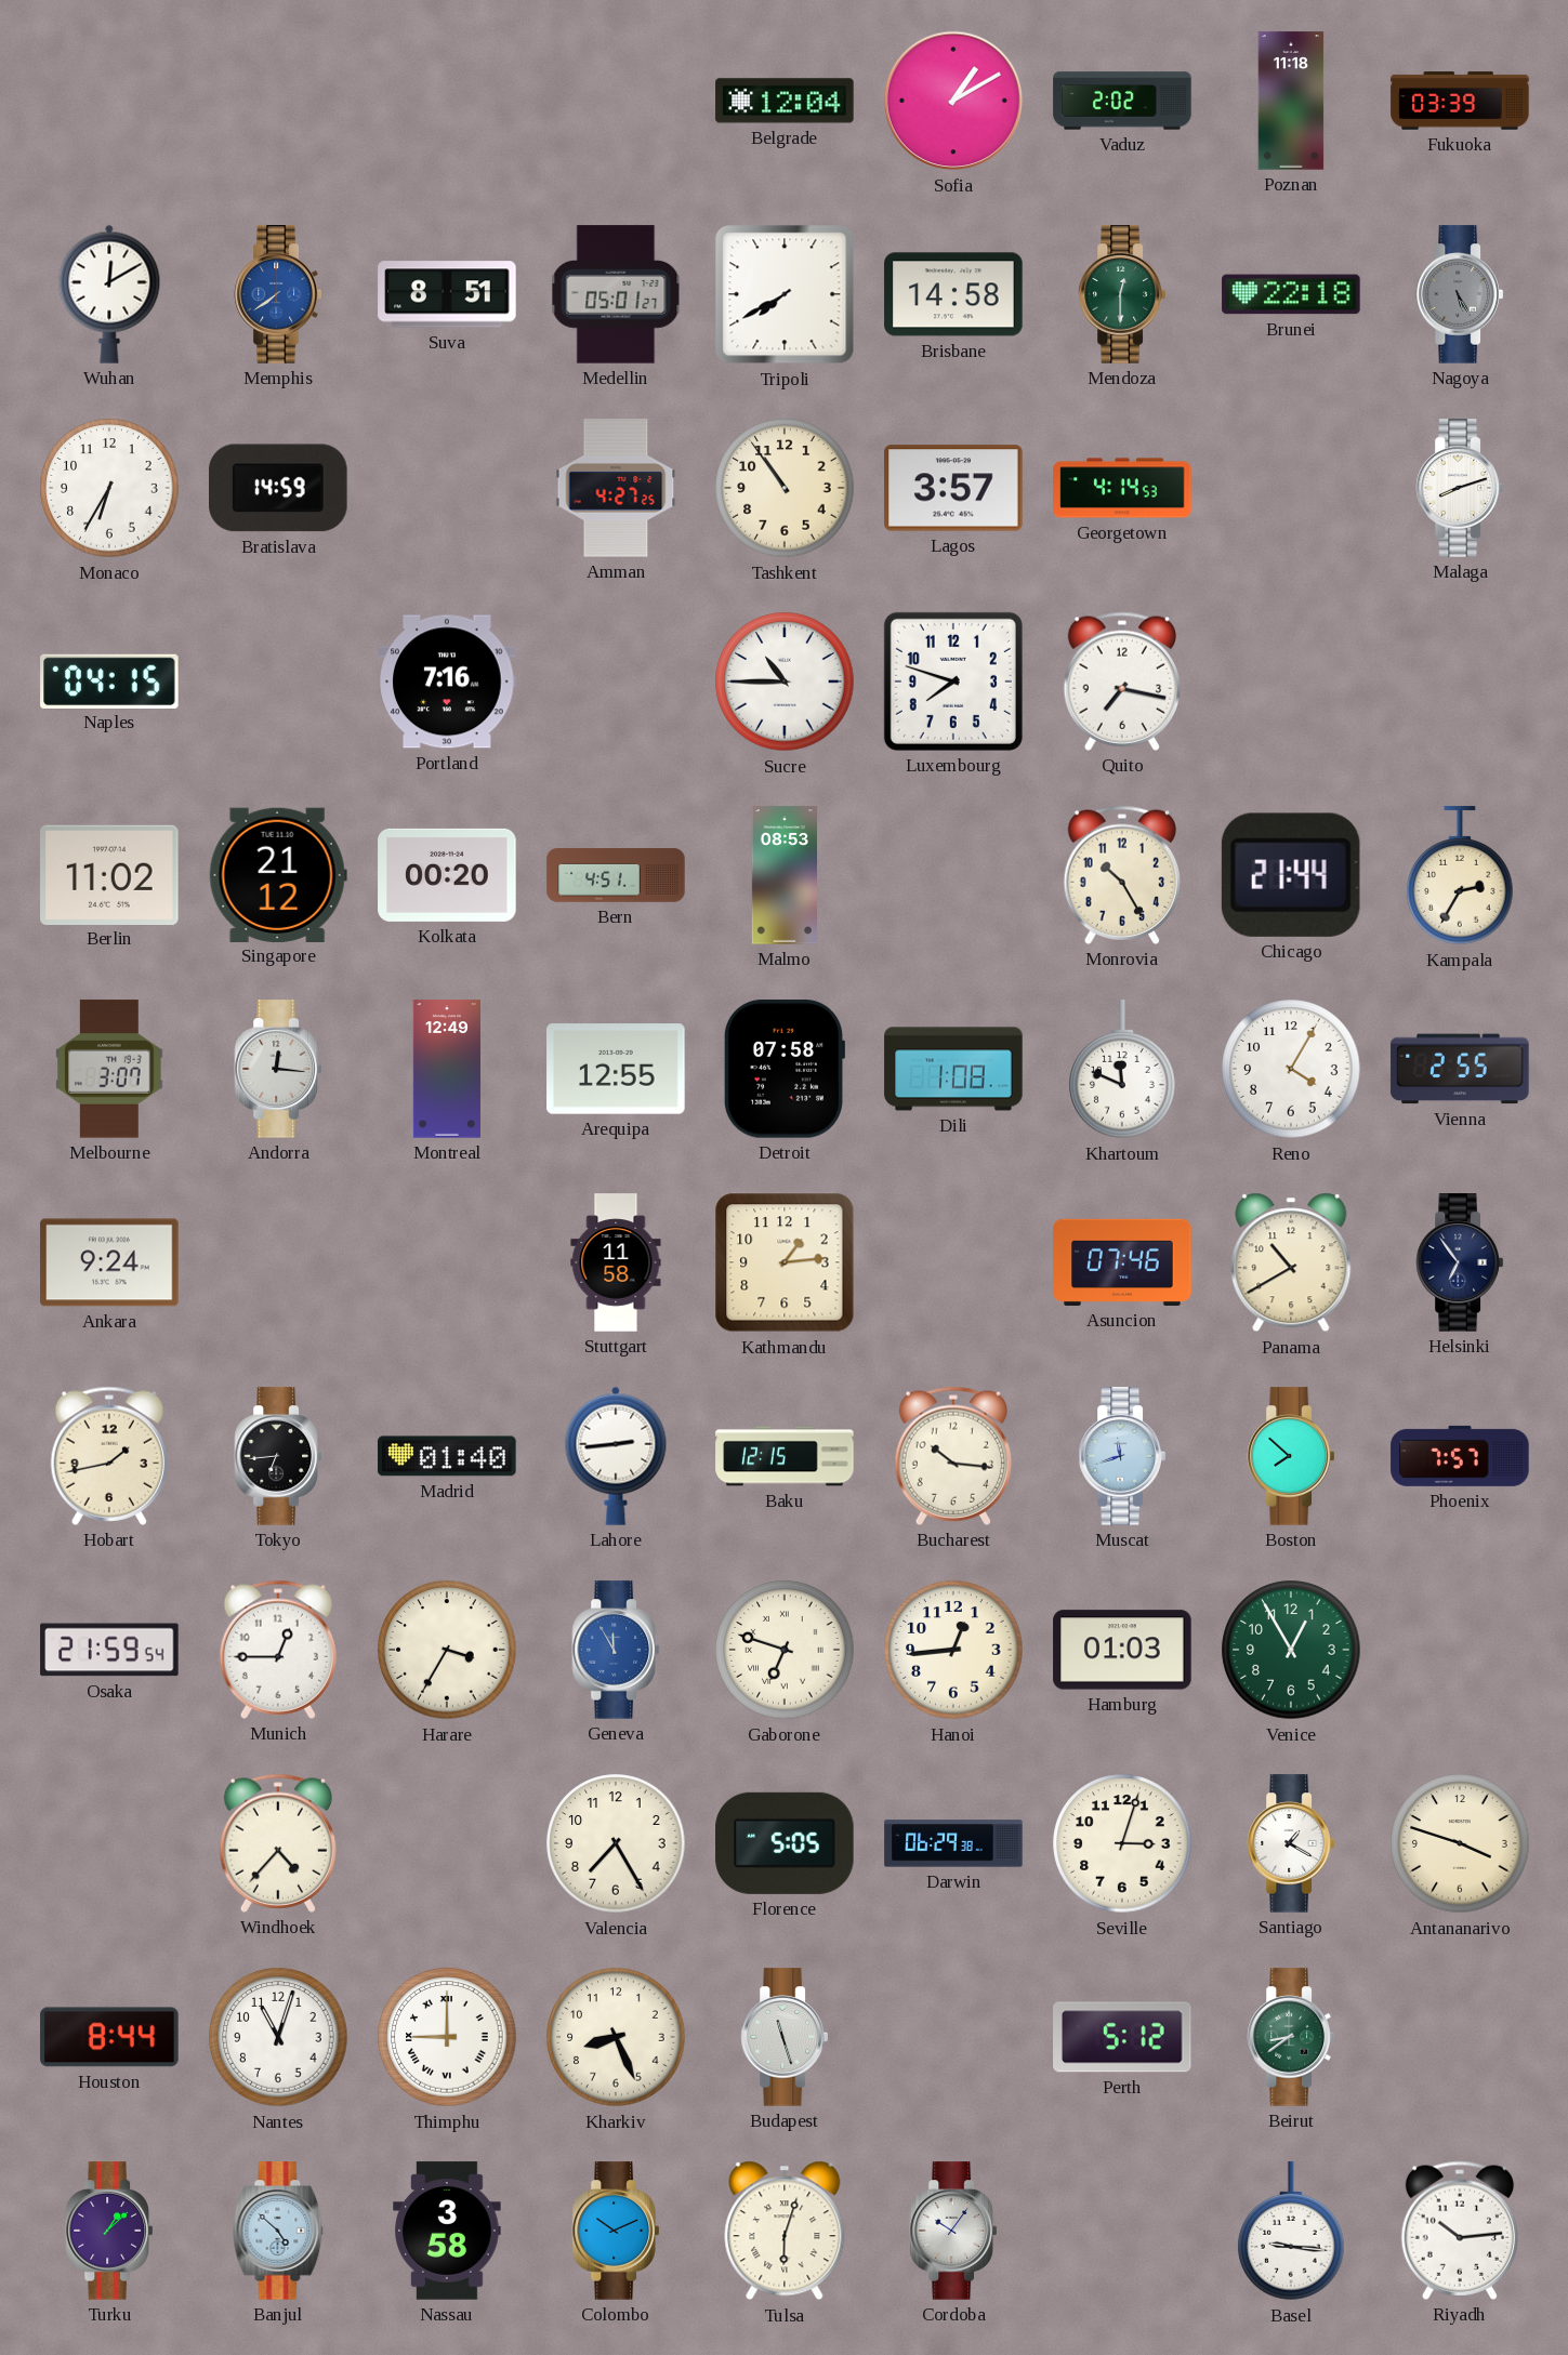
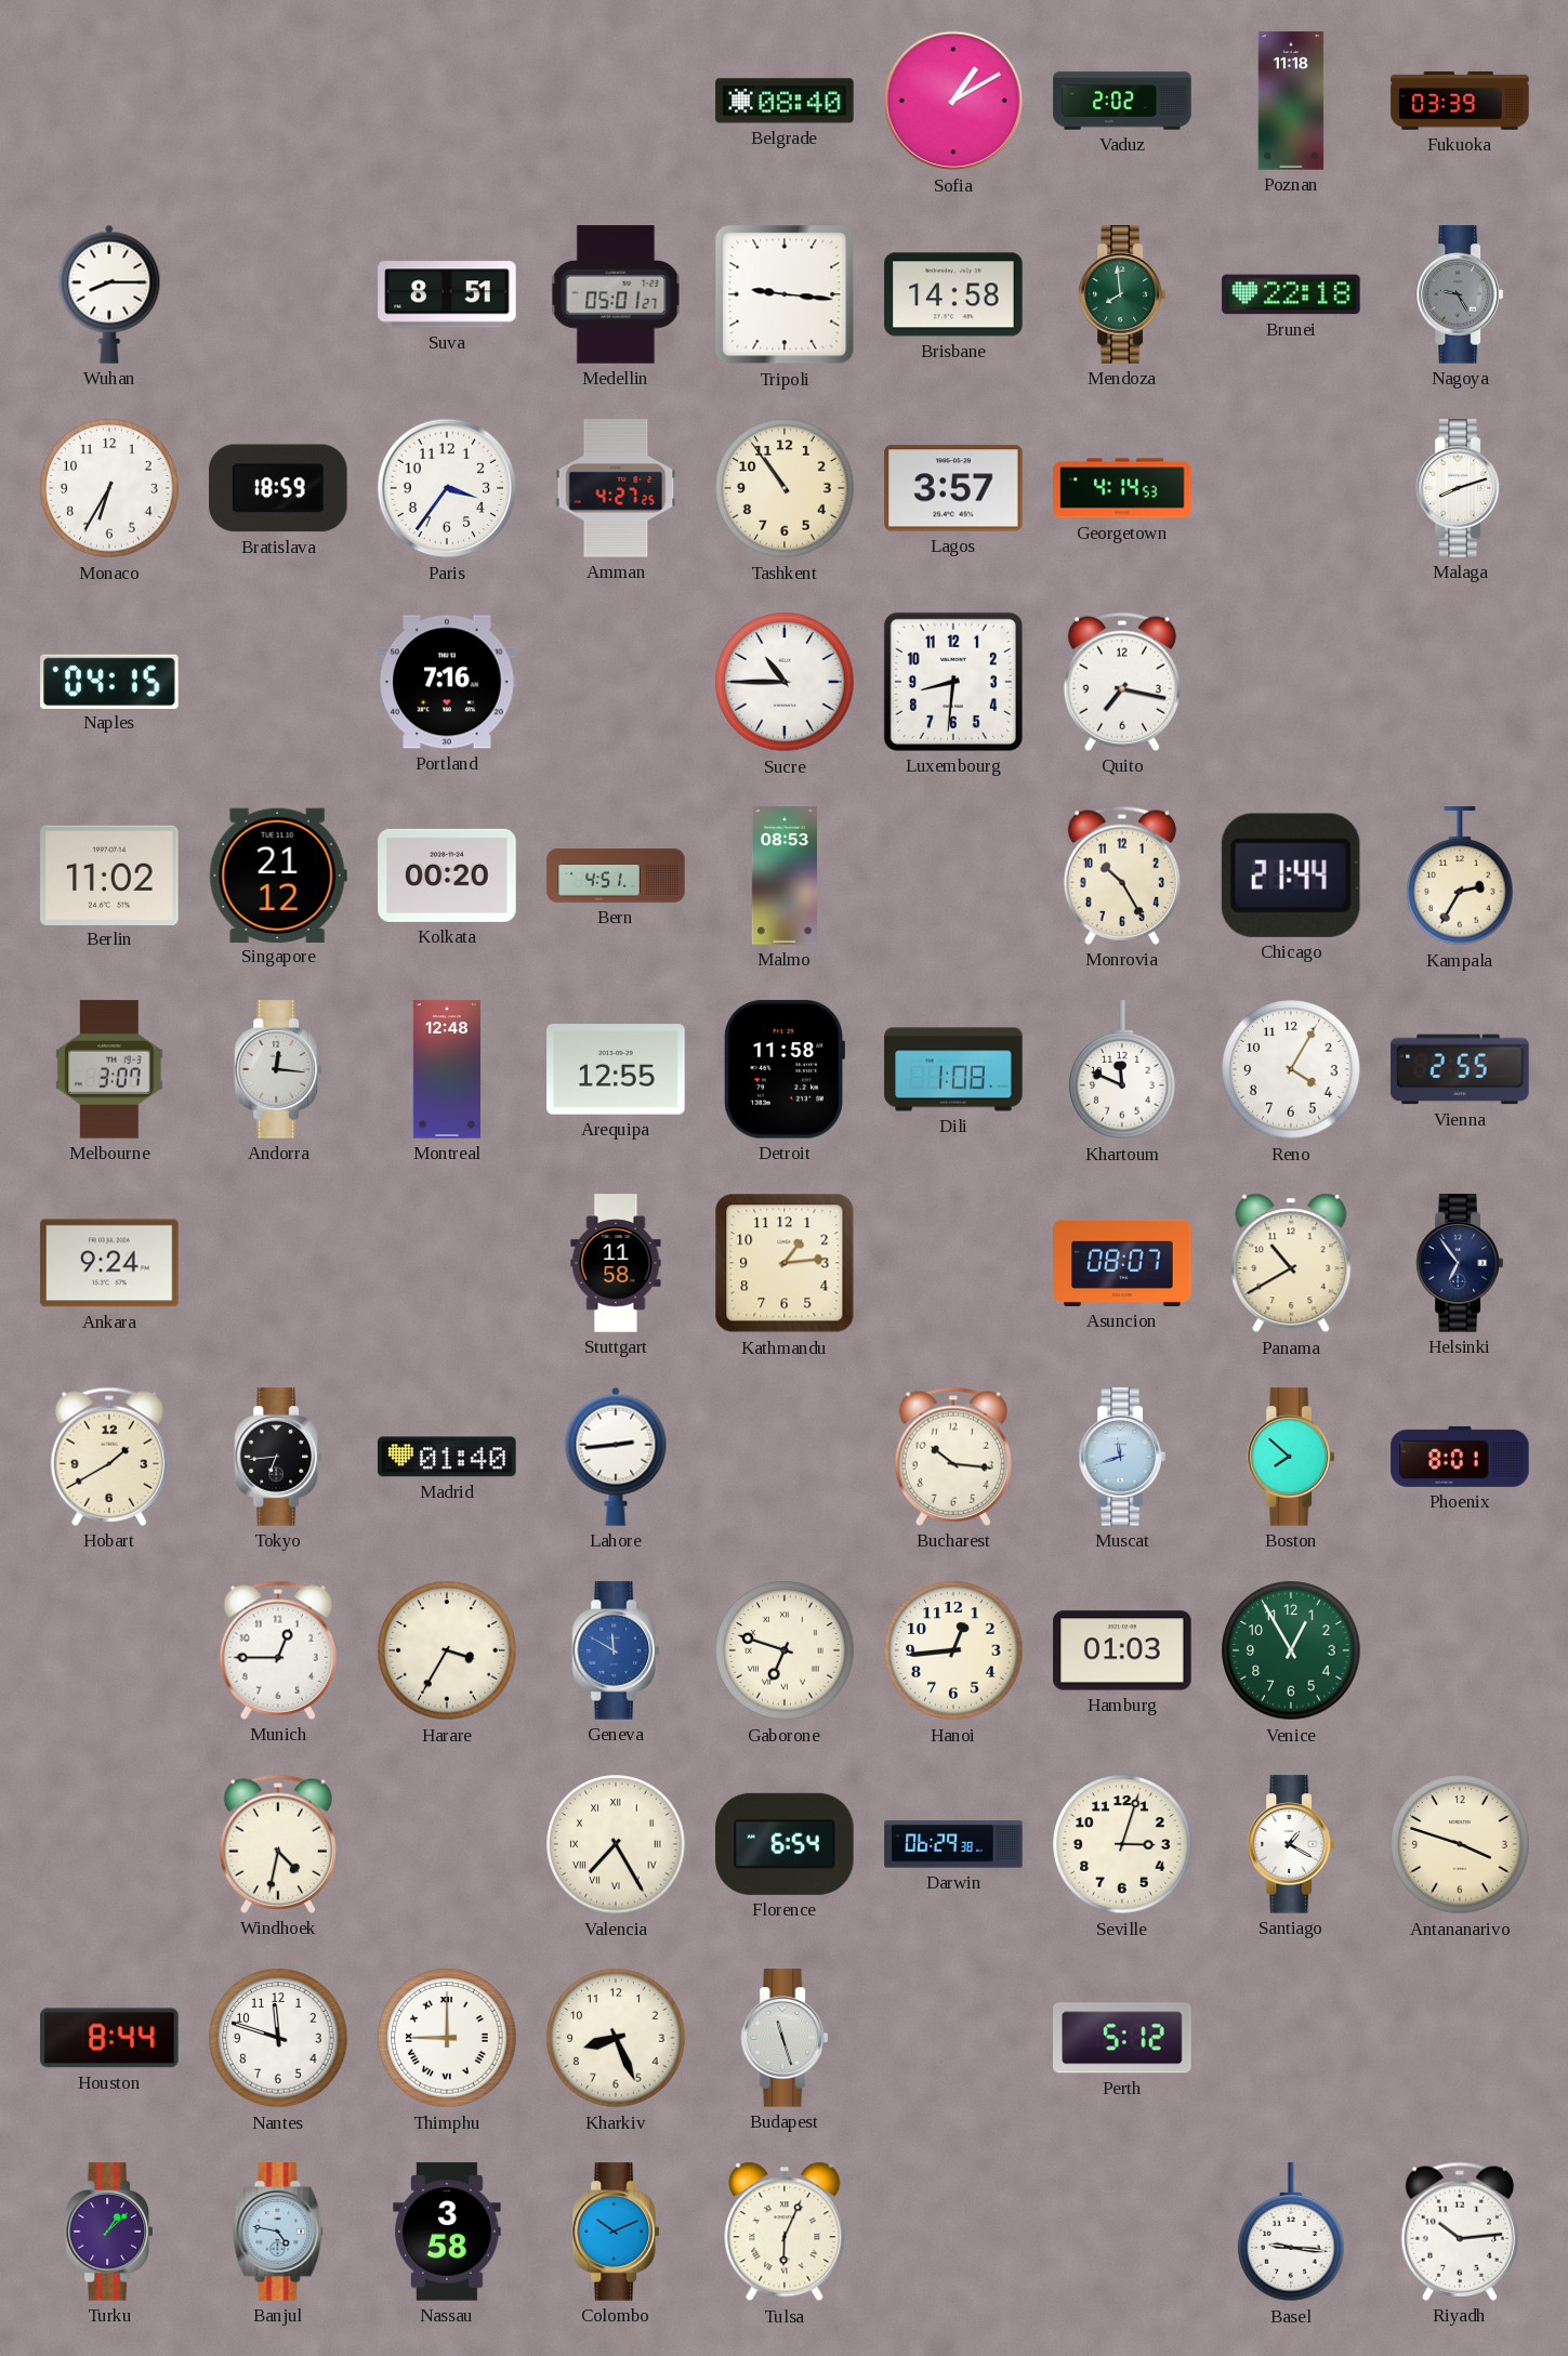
Belgrade: 12:04 -> 08:40
Wuhan: 12:10 -> 8:15
Memphis: 7:39 -> none
Tripoli: 7:40 -> 9:16
Mendoza: 12:30 -> 7:59
Nagoya: 5:25 -> 9:25
Bratislava: 14:59 -> 18:59
Paris: none -> 3:36
Luxembourg: 7:48 -> 8:31
Montreal: 12:49 -> 12:48
Detroit: 07:58 -> 11:58
Asuncion: 07:46 -> 08:07
Hobart: 1:43 -> 1:40
Baku: 12:15 -> none
Phoenix: 7:57 -> 8:01
Osaka: 21:59 -> none
Geneva: 11:55 -> 11:50
Windhoek: 4:37 -> 4:32
Valencia numerals: Arabic -> Roman
Florence: 5:05 -> 6:54
Nantes: 11:03 -> 11:48
Beirut: 8:39 -> none
Banjul: 4:52 -> 4:47
Tulsa: 6:03 -> 6:04
Cordoba: 10:06 -> none
